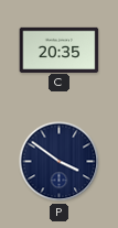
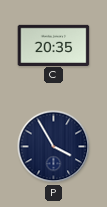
P: 3:51 -> 3:55
